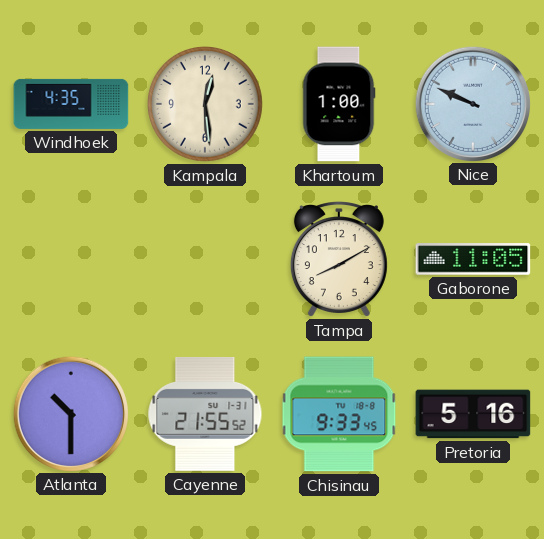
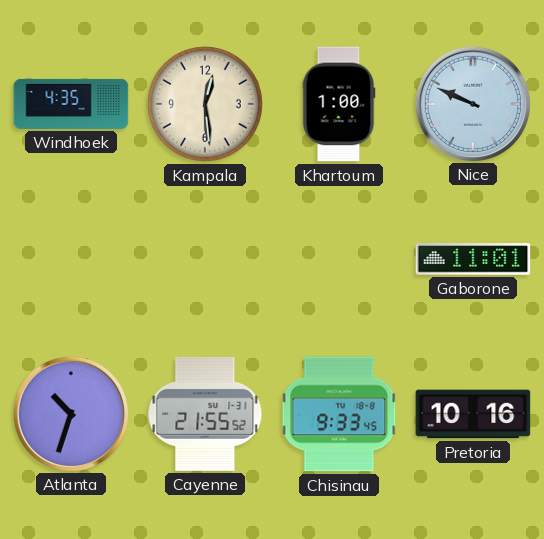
Tampa: 8:10 -> none
Gaborone: 11:05 -> 11:01
Atlanta: 10:30 -> 10:33
Pretoria: 5:16 -> 10:16
